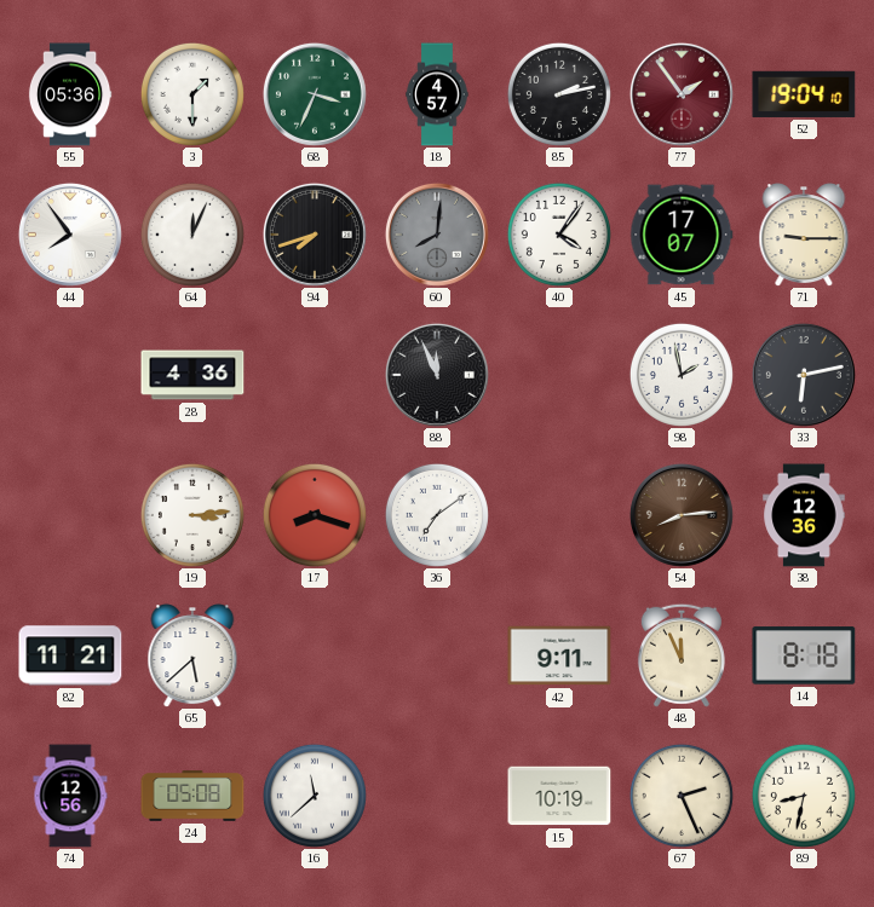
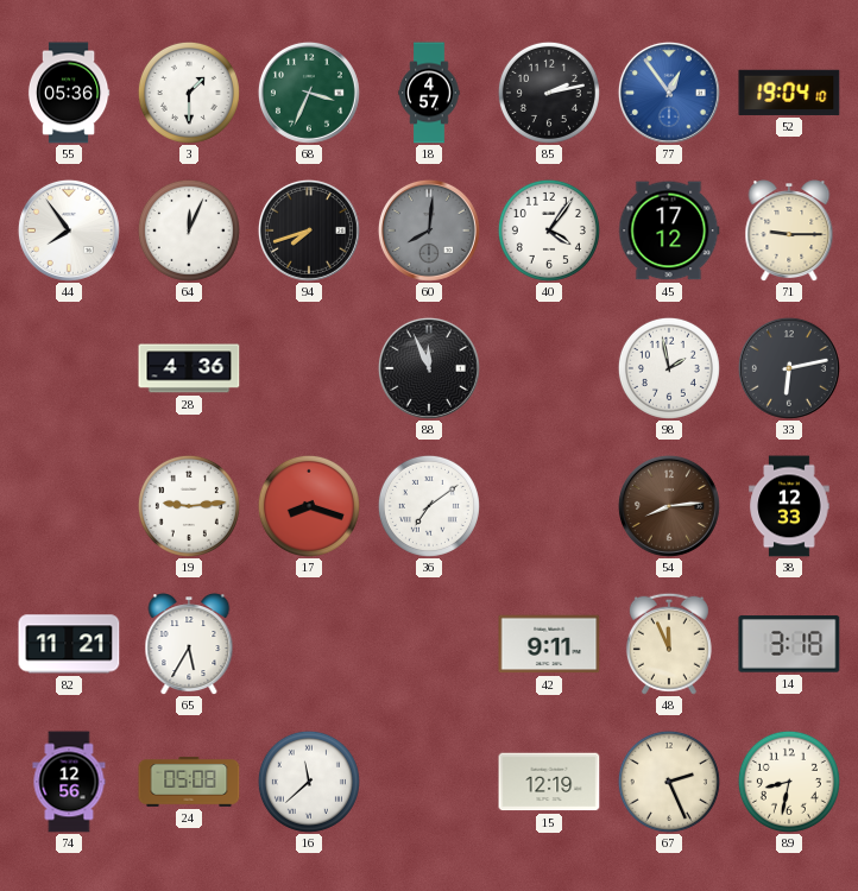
77: 1:54 -> 12:54
77 dial: burgundy -> blue
45: 17:07 -> 17:12
19: 3:14 -> 9:14
38: 12:36 -> 12:33
65: 5:38 -> 5:35
14: 8:18 -> 3:18
15: 10:19 -> 12:19
